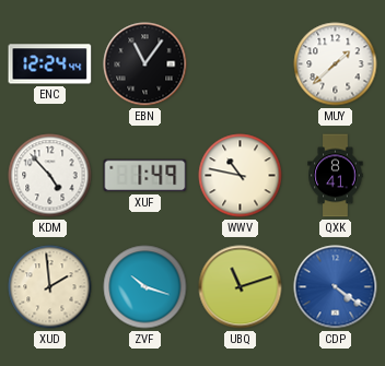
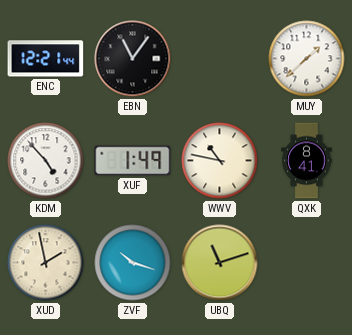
ENC: 12:24 -> 12:21
XUD: 1:59 -> 1:58
CDP: 4:21 -> none
